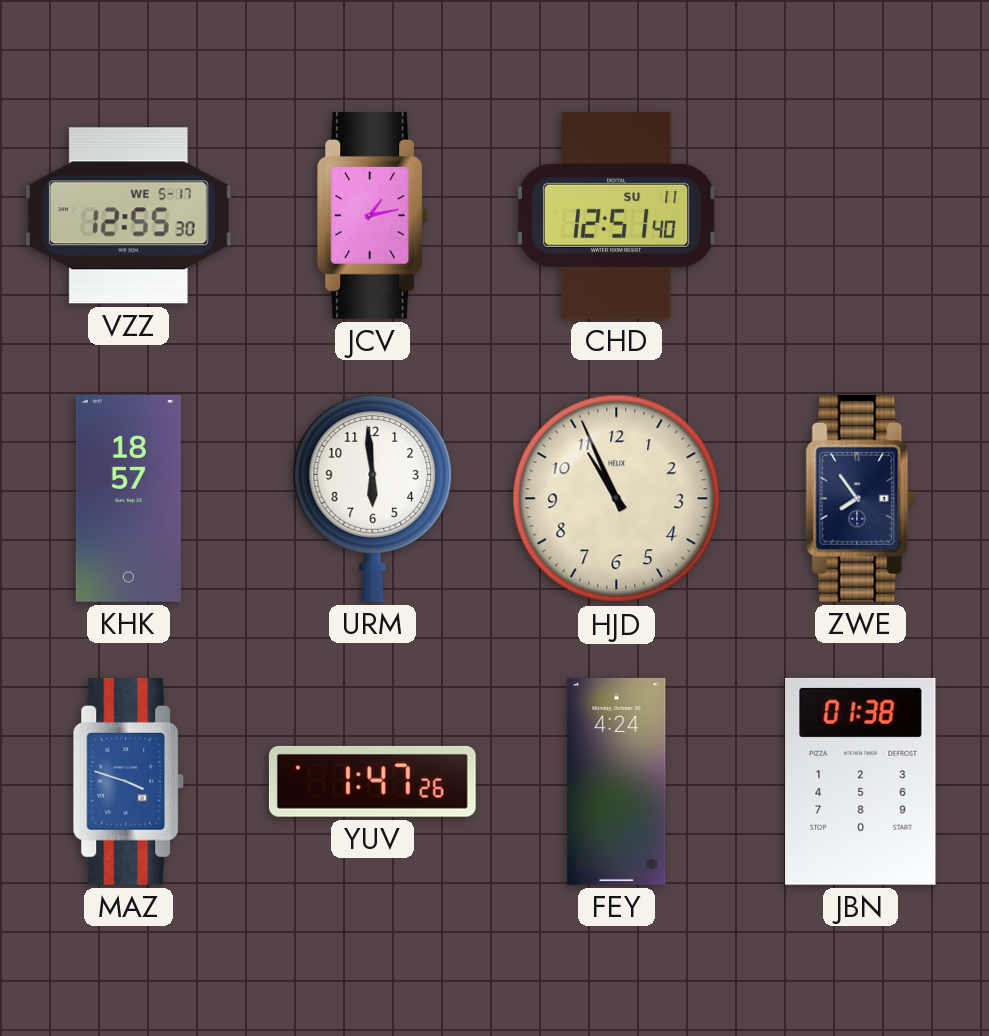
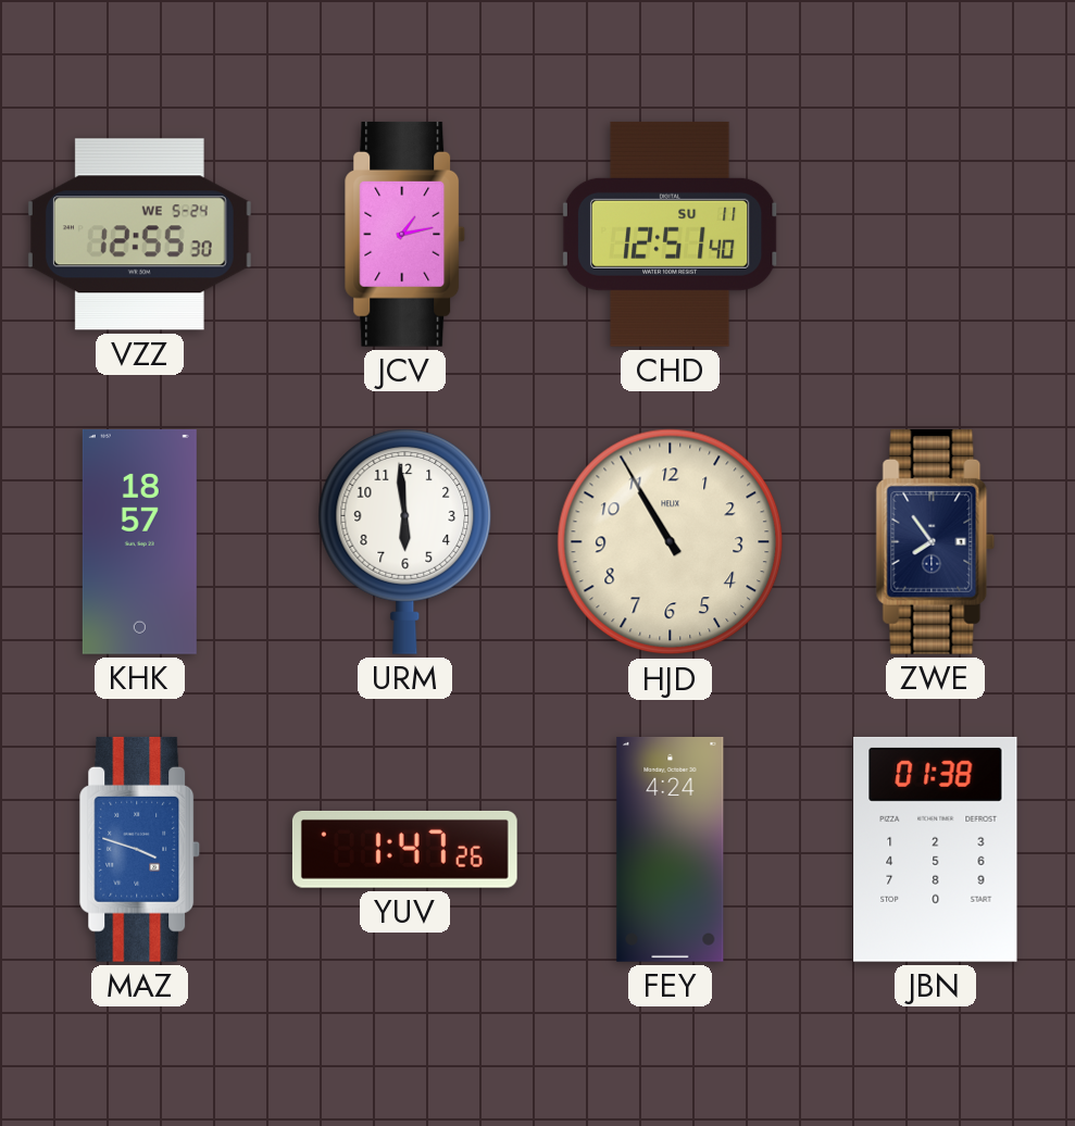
VZZ date: WE 5-17 -> WE 5-24
HJD: 10:56 -> 10:55
